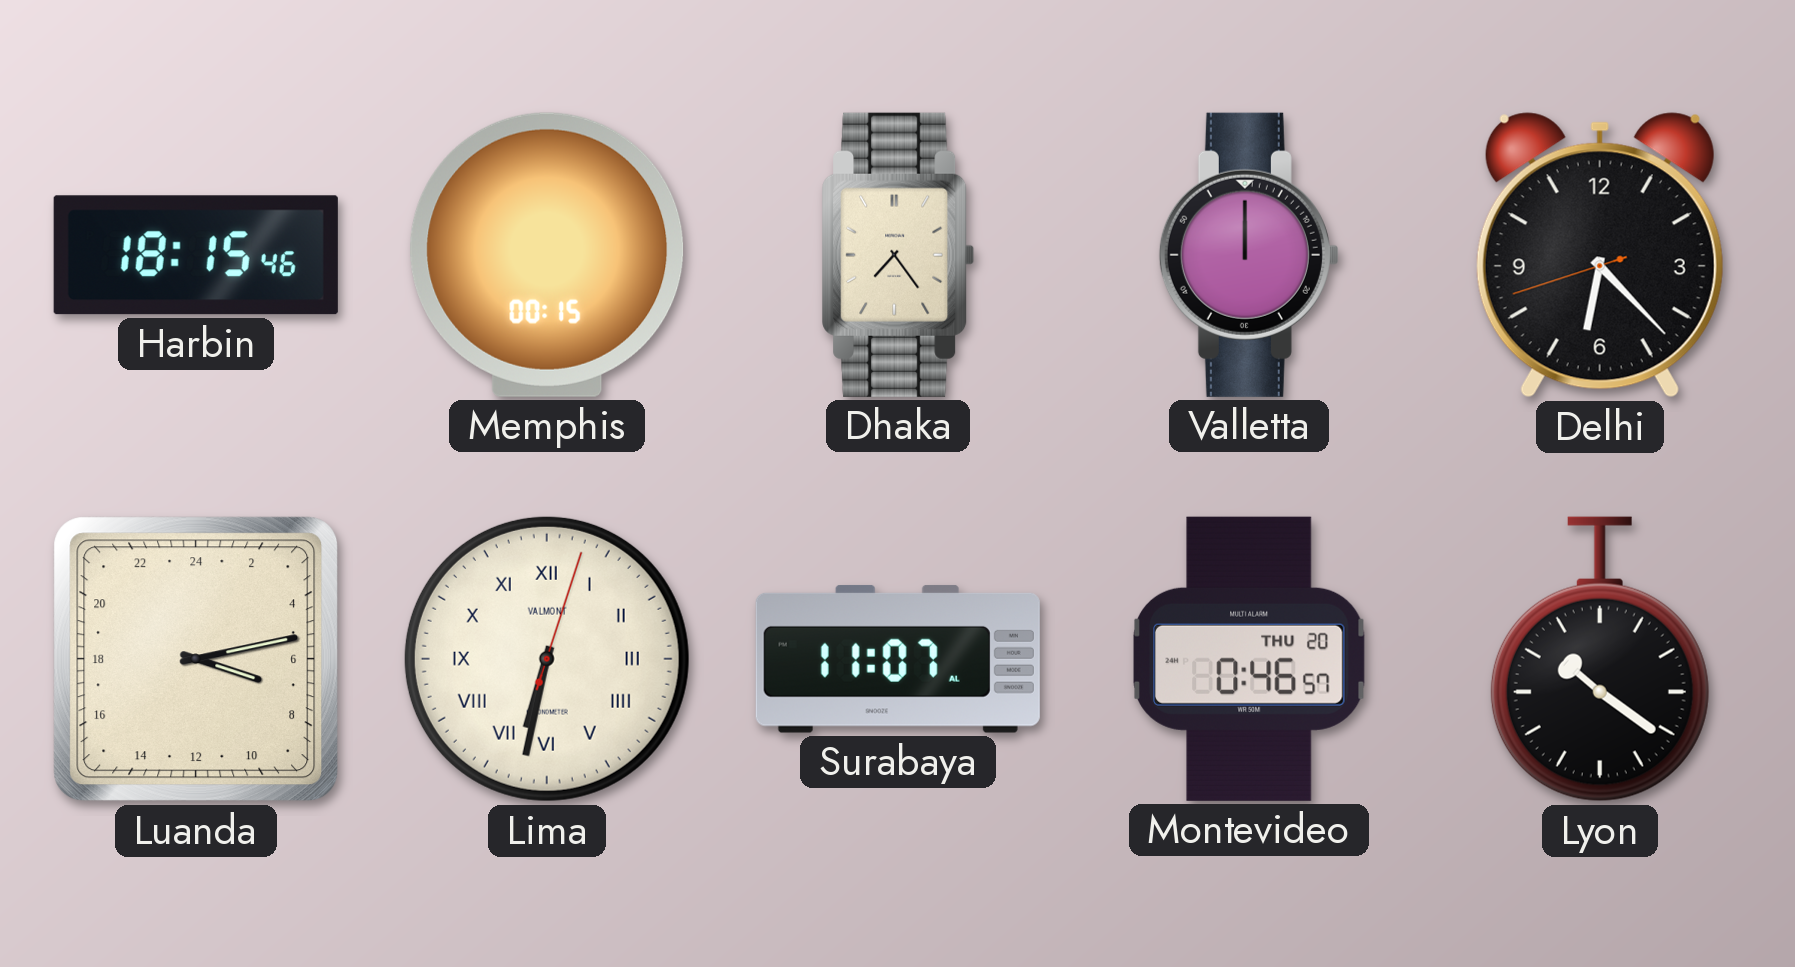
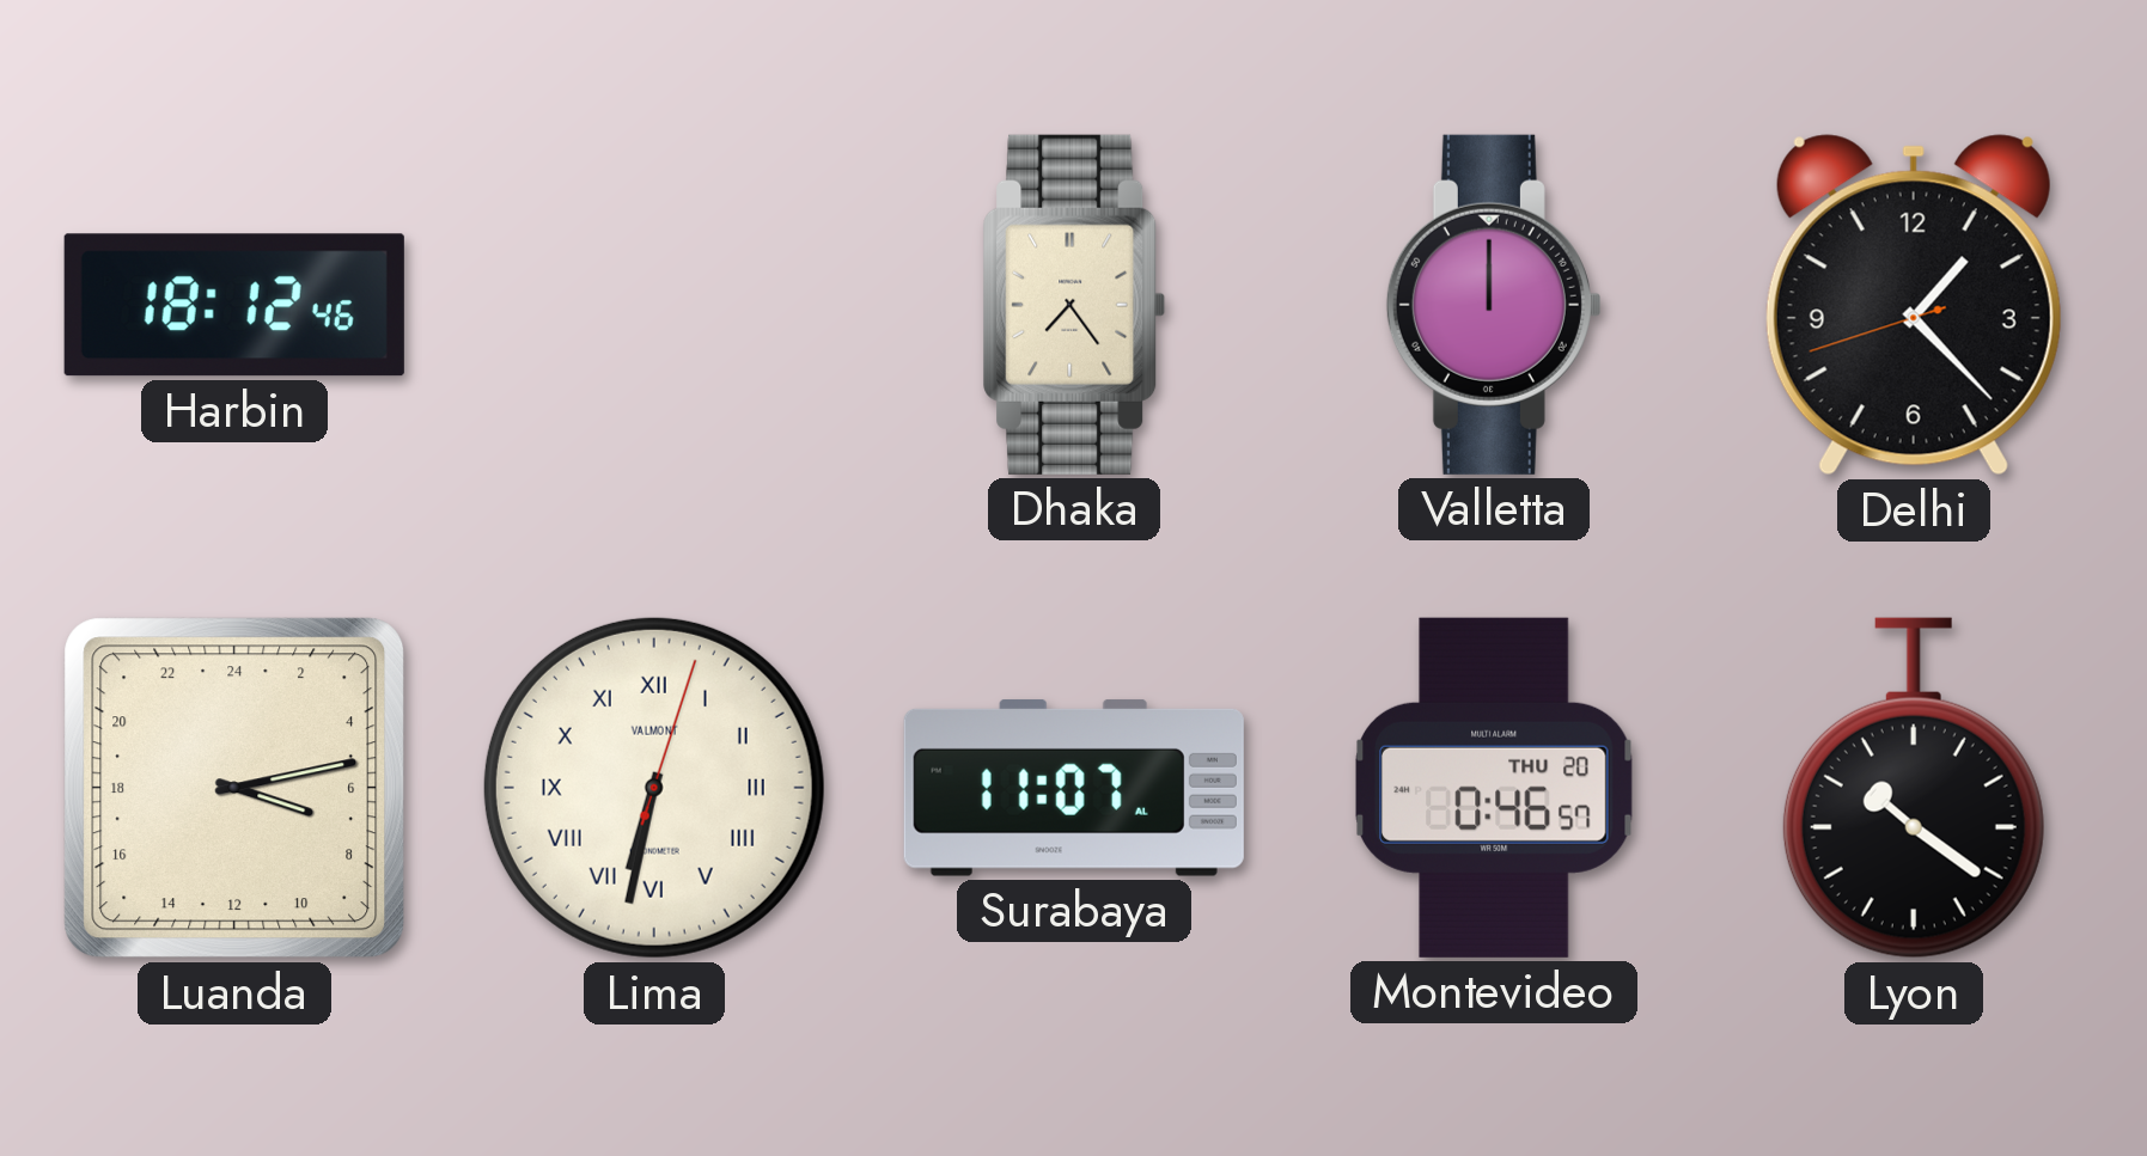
Harbin: 18:15 -> 18:12
Memphis: 00:15 -> none
Delhi: 6:22 -> 1:22
